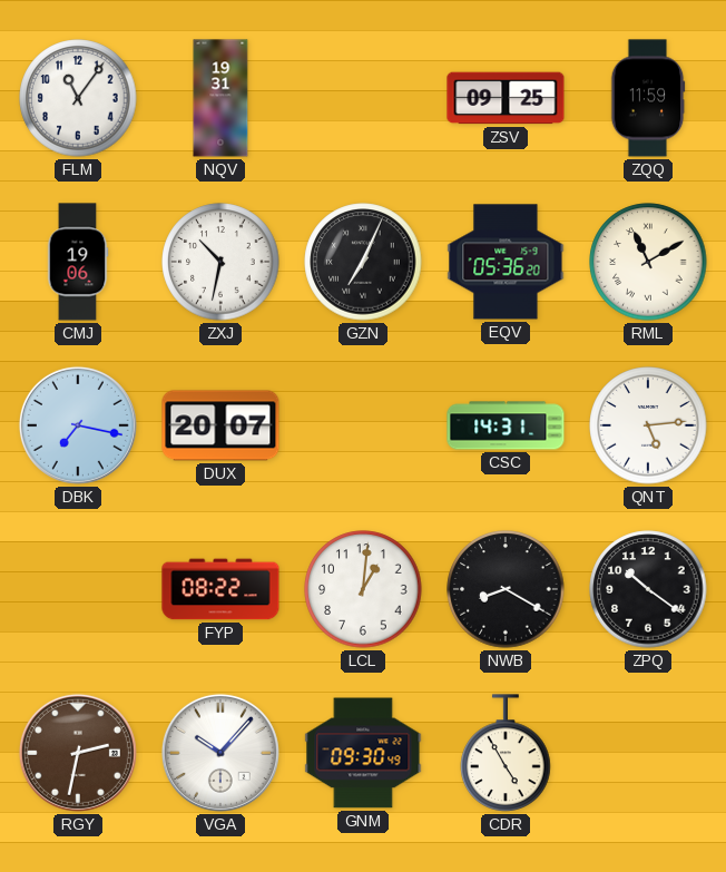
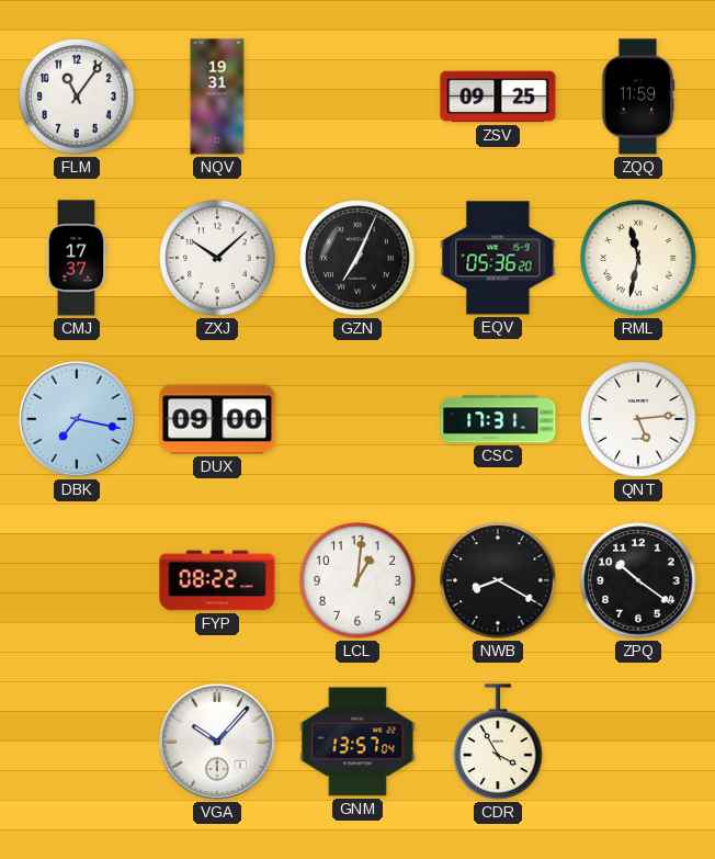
CMJ: 19:06 -> 17:37
ZXJ: 10:32 -> 10:08
RML: 11:10 -> 11:32
DUX: 20:07 -> 09:00
CSC: 14:31 -> 17:31
RGY: 2:32 -> none
GNM: 09:30 -> 13:57
CDR: 4:55 -> 3:55
